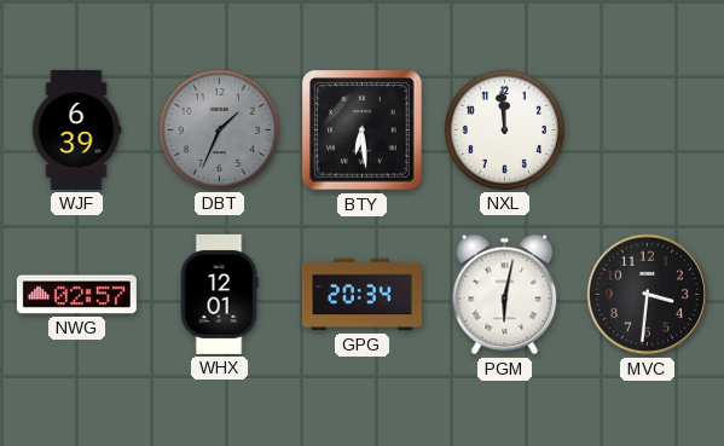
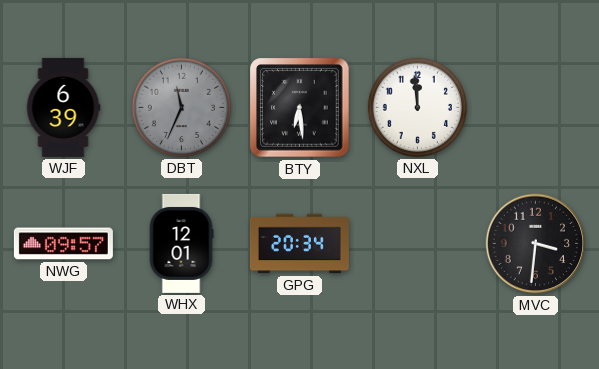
DBT: 1:34 -> 11:34
NWG: 02:57 -> 09:57
PGM: 6:02 -> none
